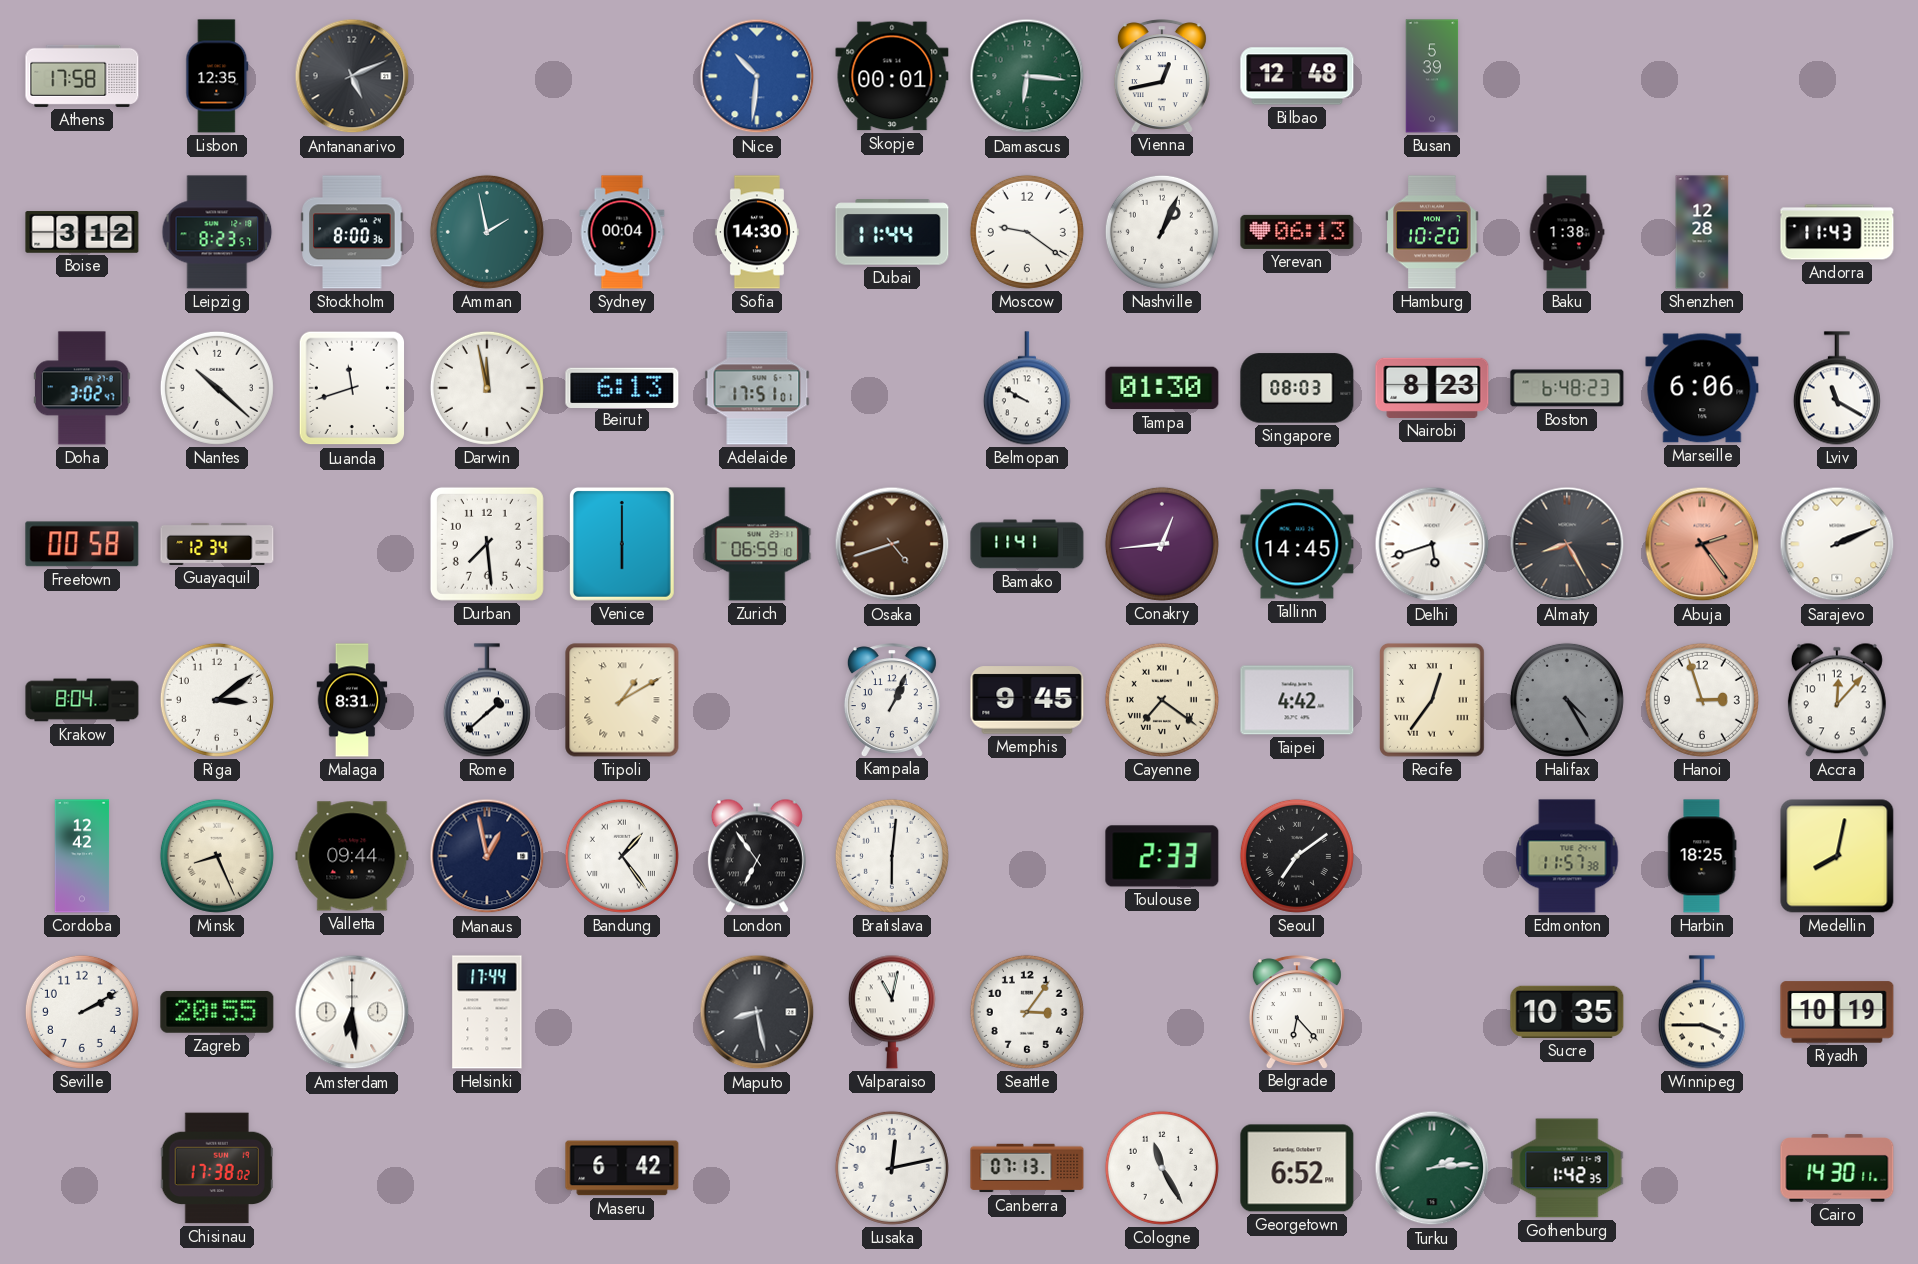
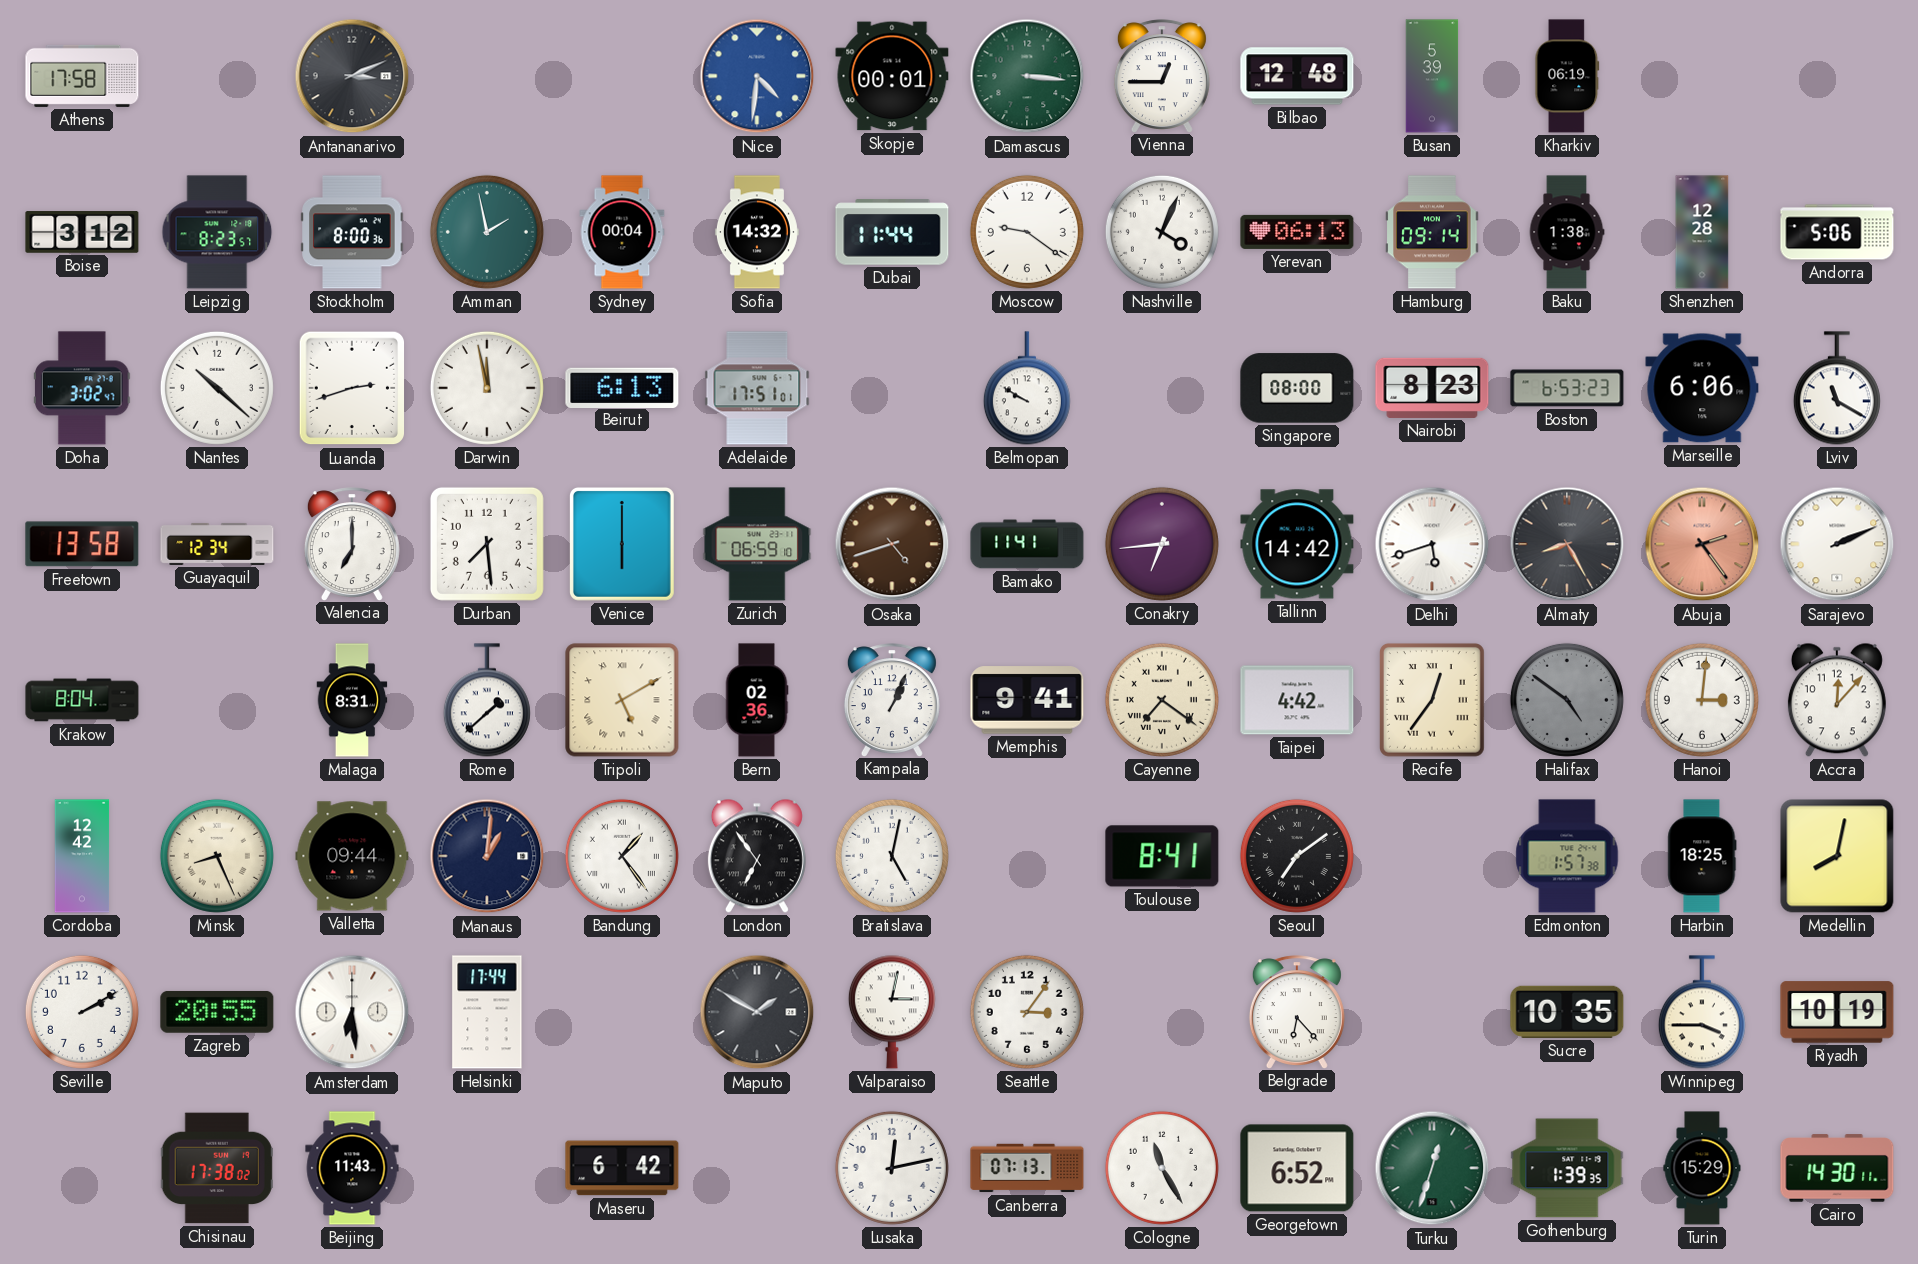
Lisbon: 12:35 -> none
Antananarivo: 5:11 -> 3:11
Nice: 10:31 -> 4:31
Damascus: 6:16 -> 3:16
Vienna: 12:43 -> 12:45
Kharkiv: none -> 06:19
Sofia: 14:30 -> 14:32
Nashville: 1:04 -> 4:04
Hamburg: 10:20 -> 09:14
Andorra: 11:43 -> 5:06
Luanda: 11:42 -> 2:42
Tampa: 01:30 -> none
Singapore: 08:03 -> 08:00
Boston: 6:48 -> 6:53
Freetown: 00:58 -> 13:58
Valencia: none -> 7:00
Conakry: 12:44 -> 6:44
Tallinn: 14:45 -> 14:42
Riga: 3:09 -> none
Tripoli: 1:10 -> 5:10
Bern: none -> 02:36
Memphis: 9:45 -> 9:41
Halifax: 4:25 -> 4:51
Hanoi: 2:57 -> 3:01
Manaus: 12:58 -> 1:01
Bratislava: 6:01 -> 5:02
Toulouse: 2:33 -> 8:41
Edmonton: 11:57 -> 1:57
Maputo: 8:28 -> 1:50
Valparaiso: 11:02 -> 3:02
Beijing: none -> 11:43
Turku: 2:14 -> 12:33
Gothenburg: 1:42 -> 1:39
Turin: none -> 15:29
